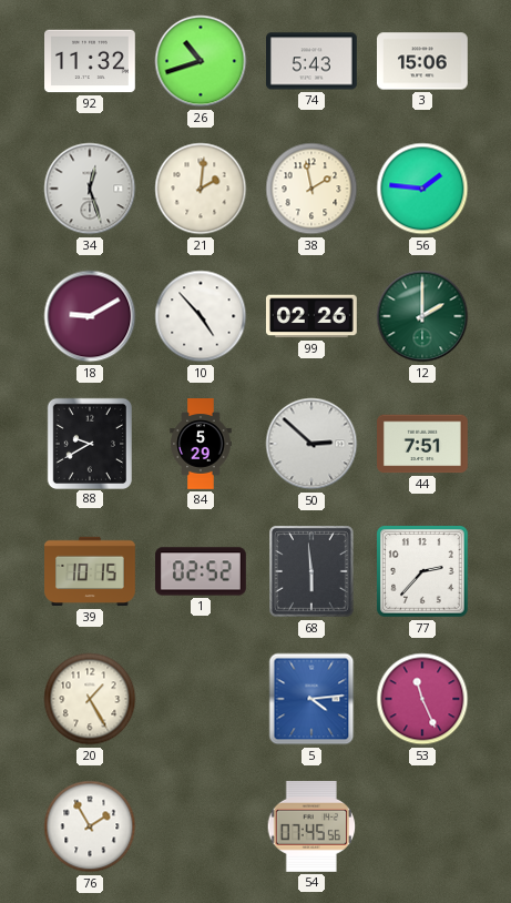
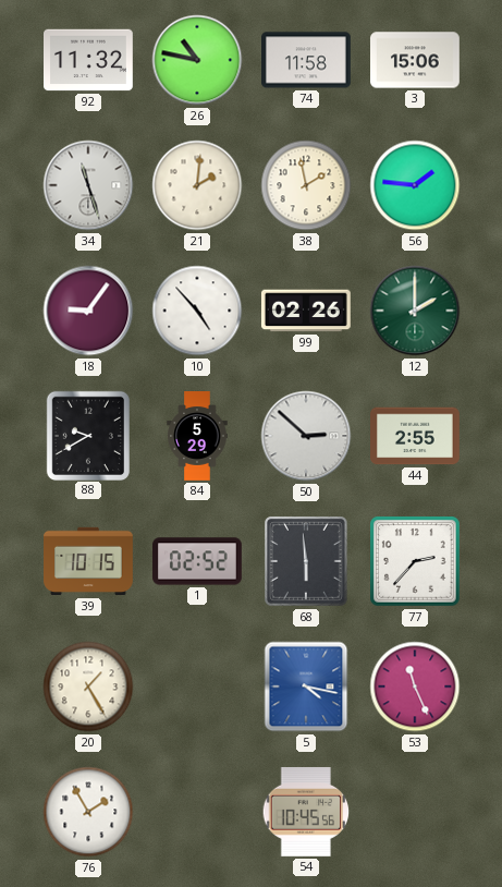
26: 10:42 -> 10:47
74: 5:43 -> 11:58
34: 12:27 -> 11:27
18: 9:10 -> 9:06
44: 7:51 -> 2:55
5: 4:14 -> 4:17
54: 07:45 -> 10:45
